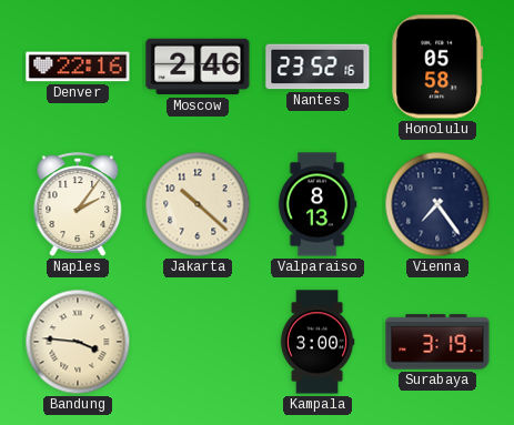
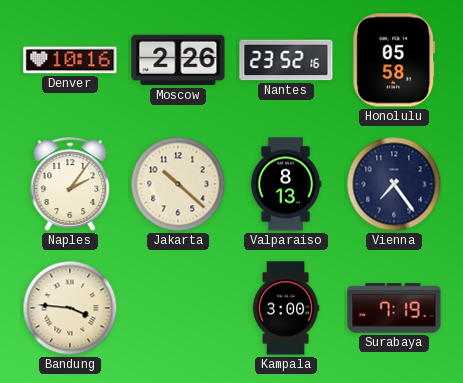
Denver: 22:16 -> 10:16
Moscow: 2:46 -> 2:26
Surabaya: 3:19 -> 7:19
